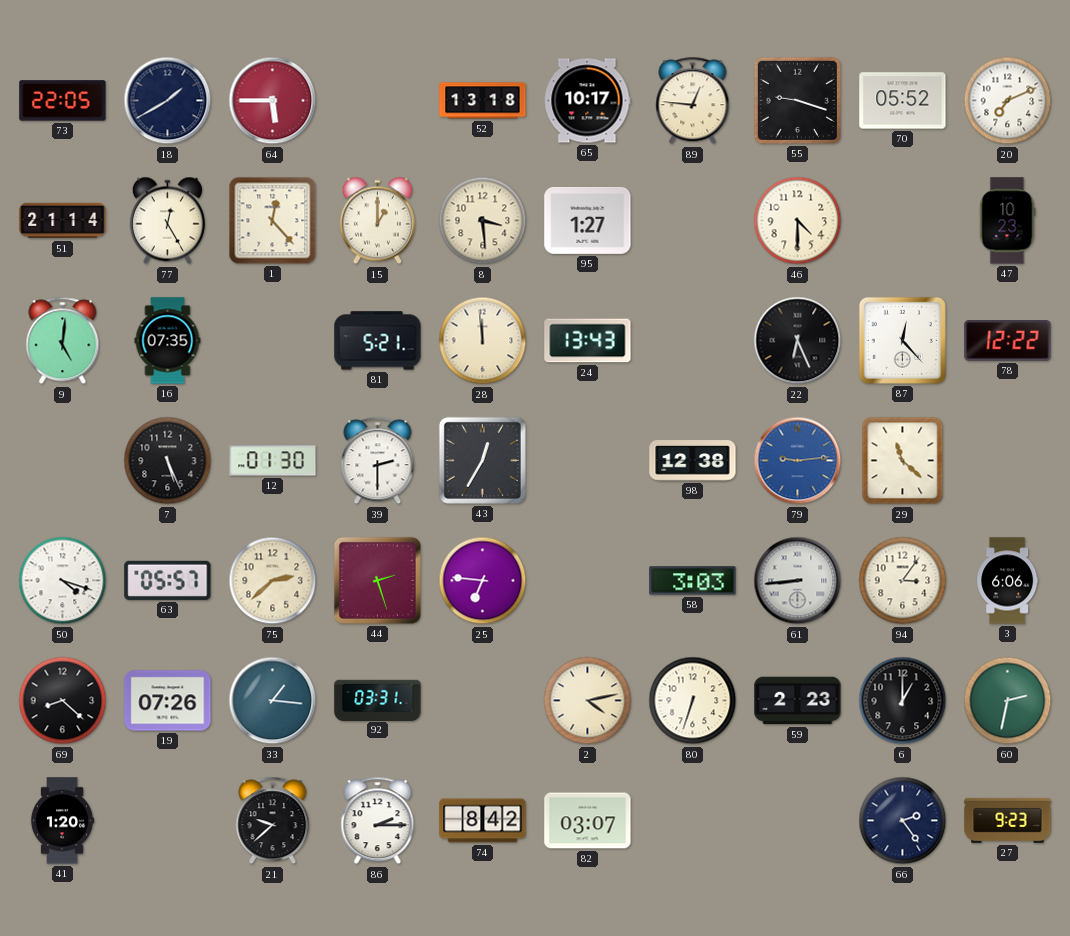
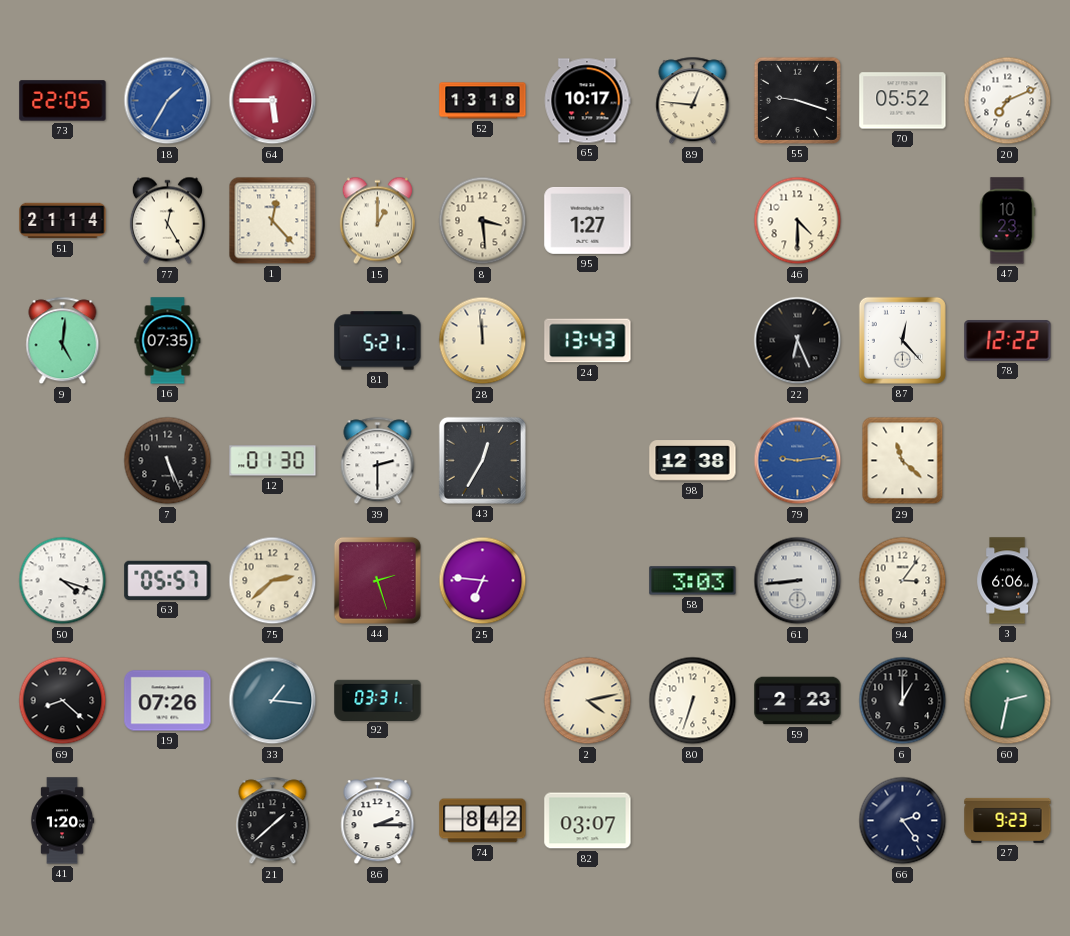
18: 1:40 -> 1:35
18 dial: navy -> blue
21: 9:38 -> 1:38
